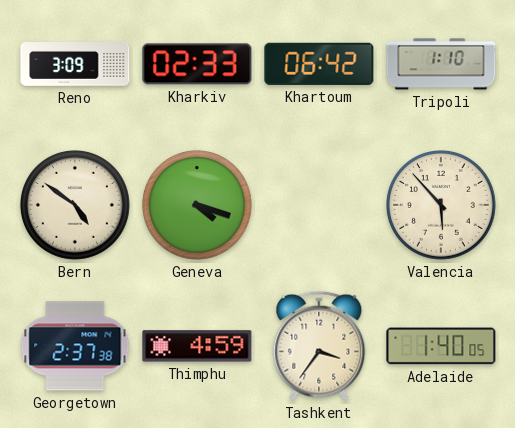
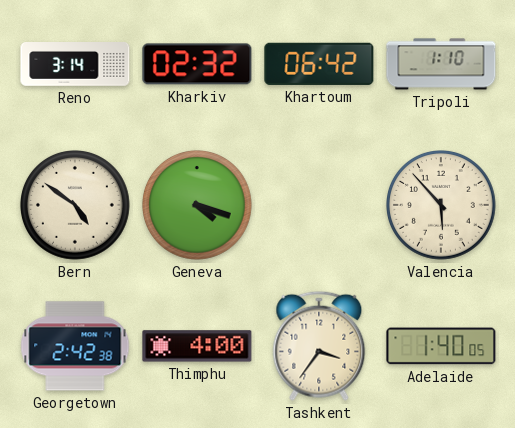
Reno: 3:09 -> 3:14
Kharkiv: 02:33 -> 02:32
Georgetown: 2:37 -> 2:42
Thimphu: 4:59 -> 4:00
